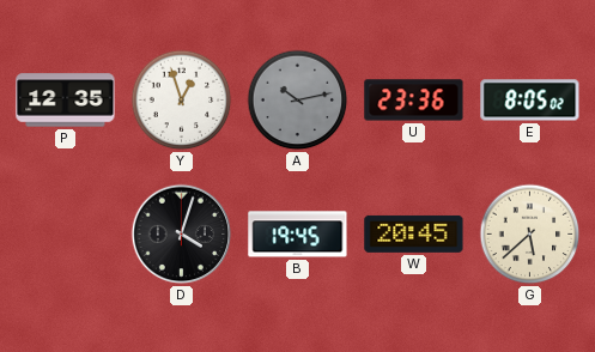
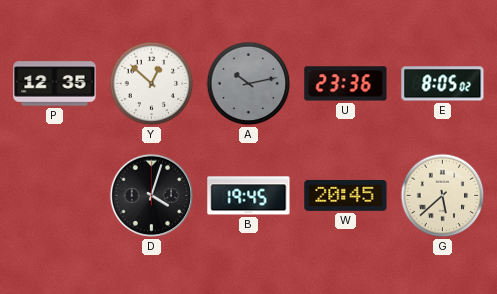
Y: 12:57 -> 12:52
